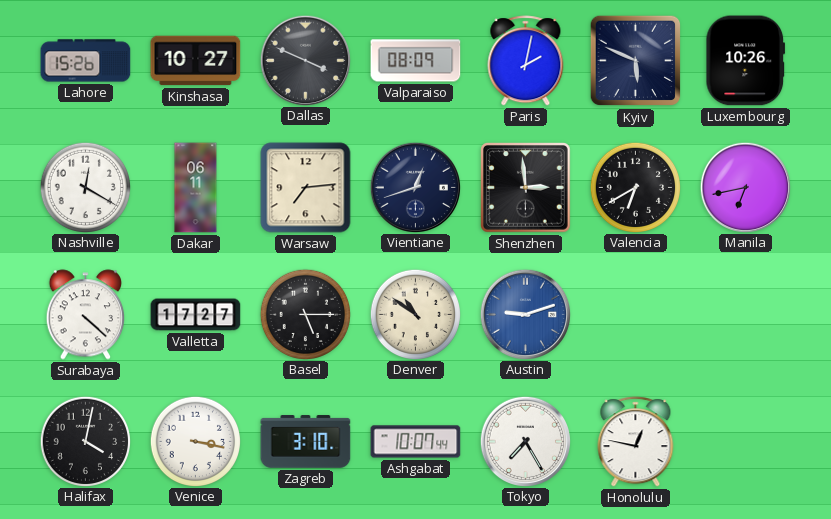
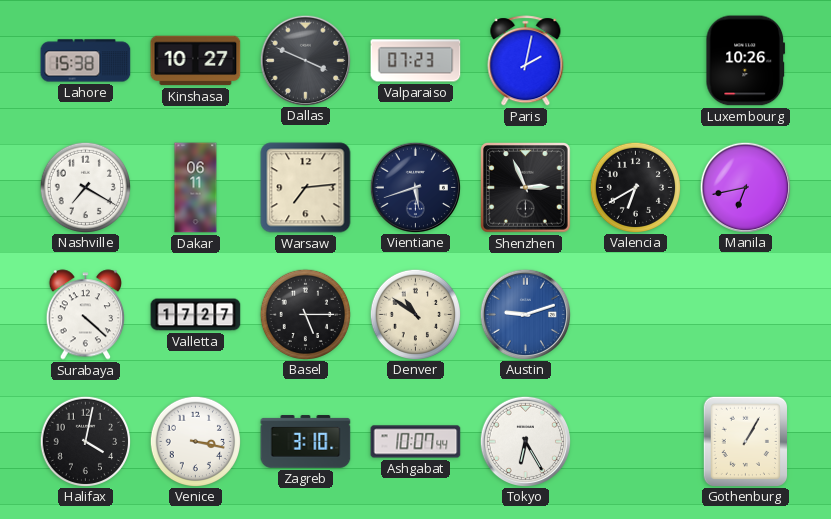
Lahore: 15:26 -> 15:38
Valparaiso: 08:09 -> 07:23
Kyiv: 5:49 -> none
Nashville: 12:20 -> 7:20
Vientiane: 12:42 -> 5:42
Shenzhen: 2:59 -> 2:56
Tokyo: 7:25 -> 6:25
Honolulu: 12:47 -> none
Gothenburg: none -> 1:05
